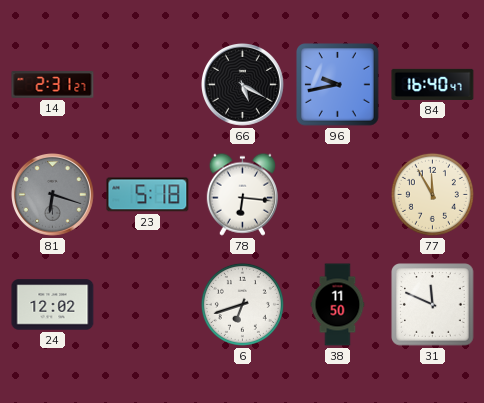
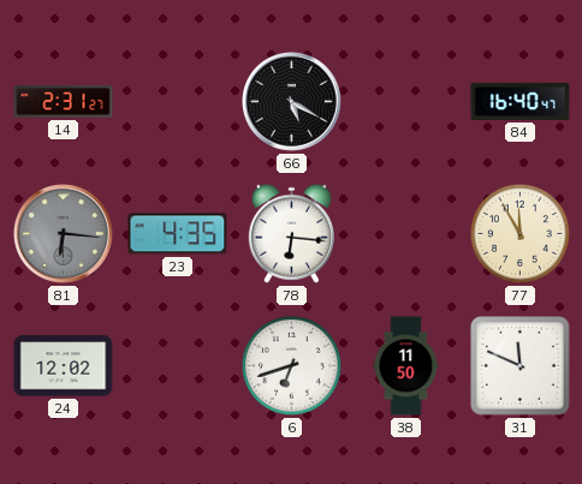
96: 9:43 -> none
81: 6:18 -> 6:16
23: 5:18 -> 4:35
